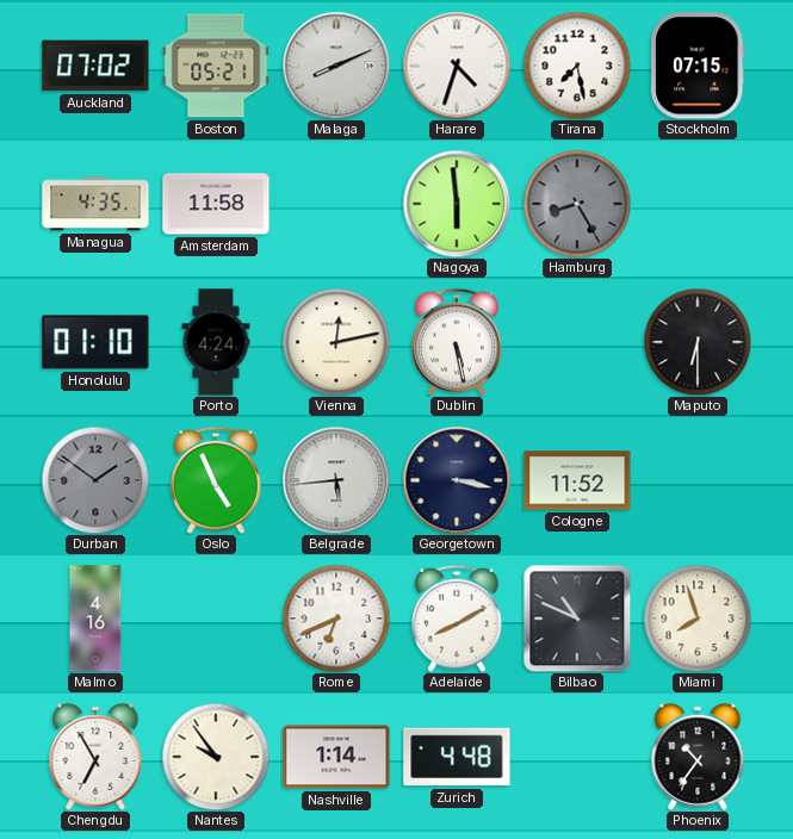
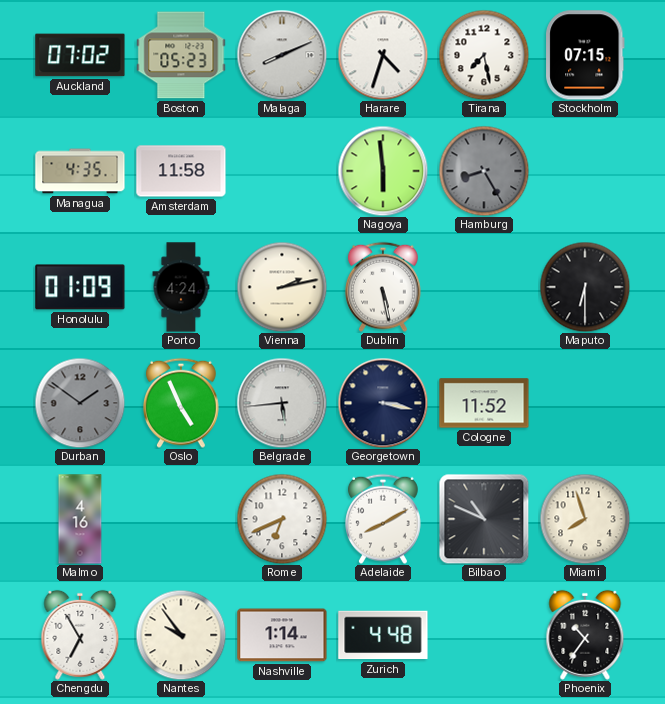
Boston: 05:21 -> 05:23
Honolulu: 01:10 -> 01:09
Vienna: 12:13 -> 2:13
